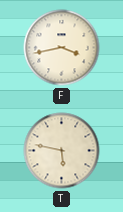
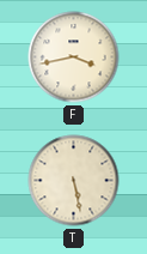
T: 5:47 -> 5:28
